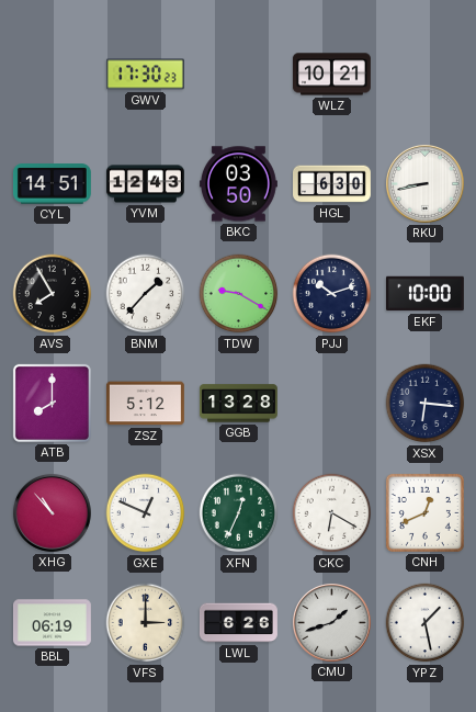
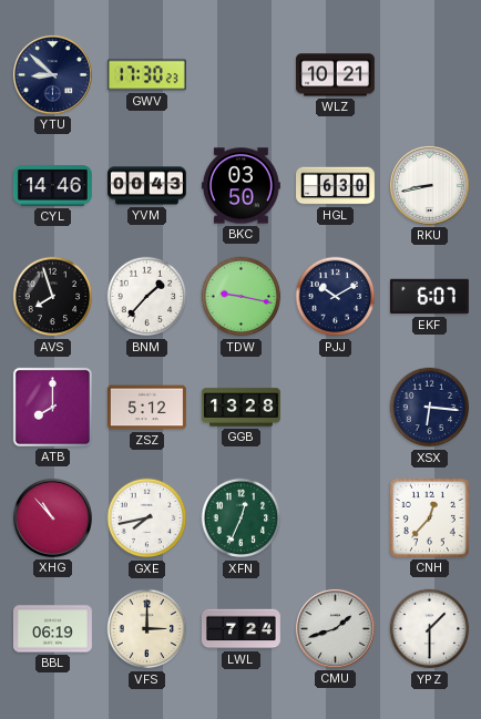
YTU: none -> 8:52
CYL: 14:51 -> 14:46
YVM: 12:43 -> 00:43
AVS: 7:55 -> 7:57
TDW: 9:20 -> 9:17
PJJ: 10:12 -> 10:10
EKF: 10:00 -> 6:07
GXE: 12:49 -> 7:43
CKC: 6:20 -> none
CNH: 12:41 -> 12:37
LWL: 6:26 -> 7:24
YPZ: 1:28 -> 1:30
